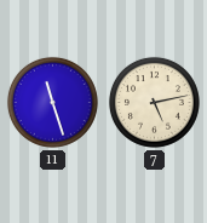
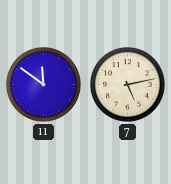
11: 11:27 -> 11:51
